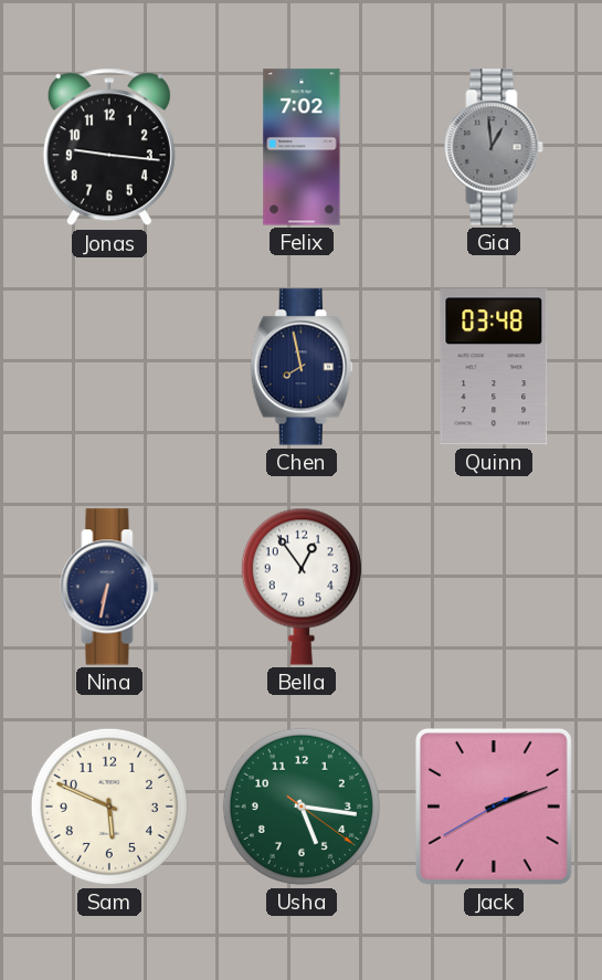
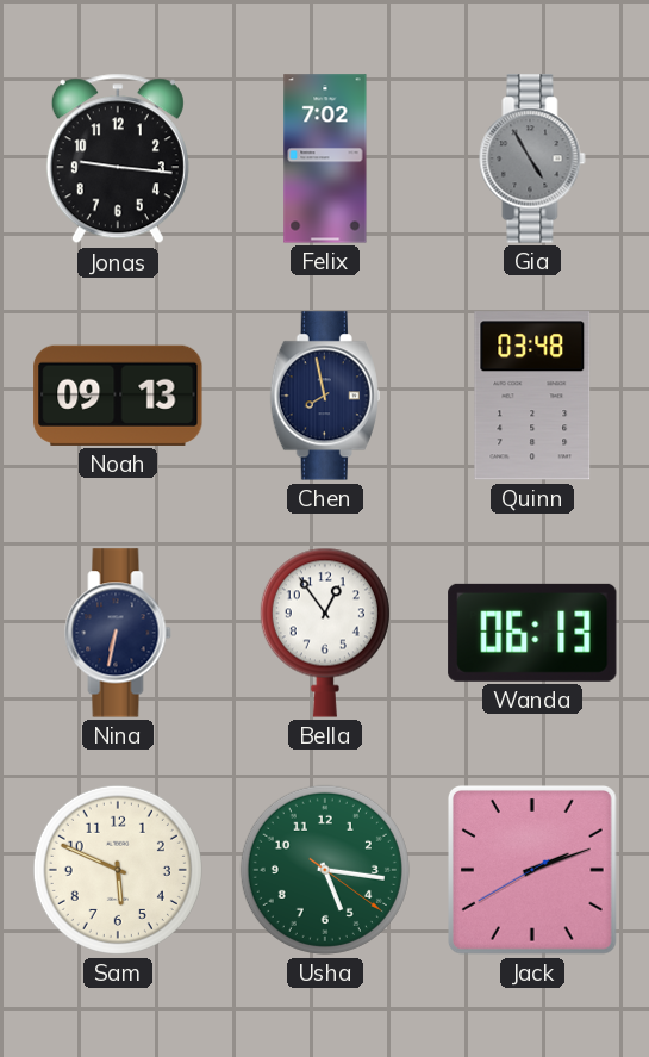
Gia: 12:59 -> 4:55
Noah: none -> 09:13
Wanda: none -> 06:13
